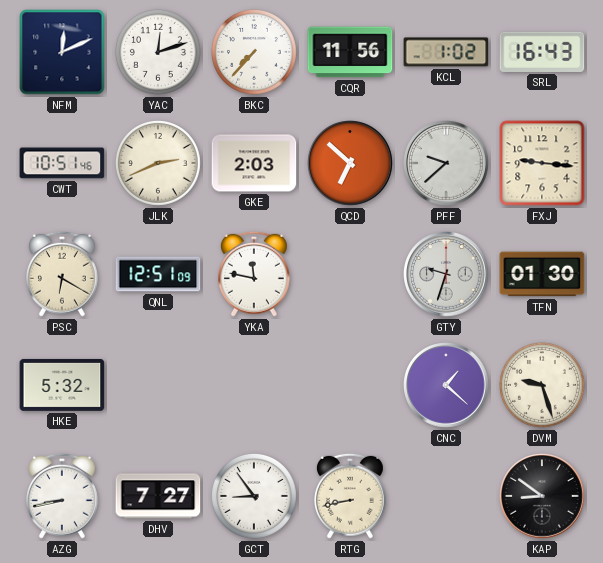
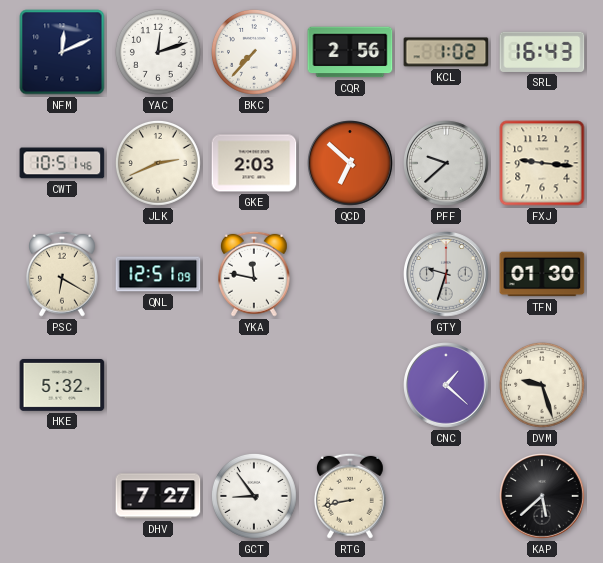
CQR: 11:56 -> 2:56
AZG: 8:43 -> none
KAP: 8:51 -> 5:38
